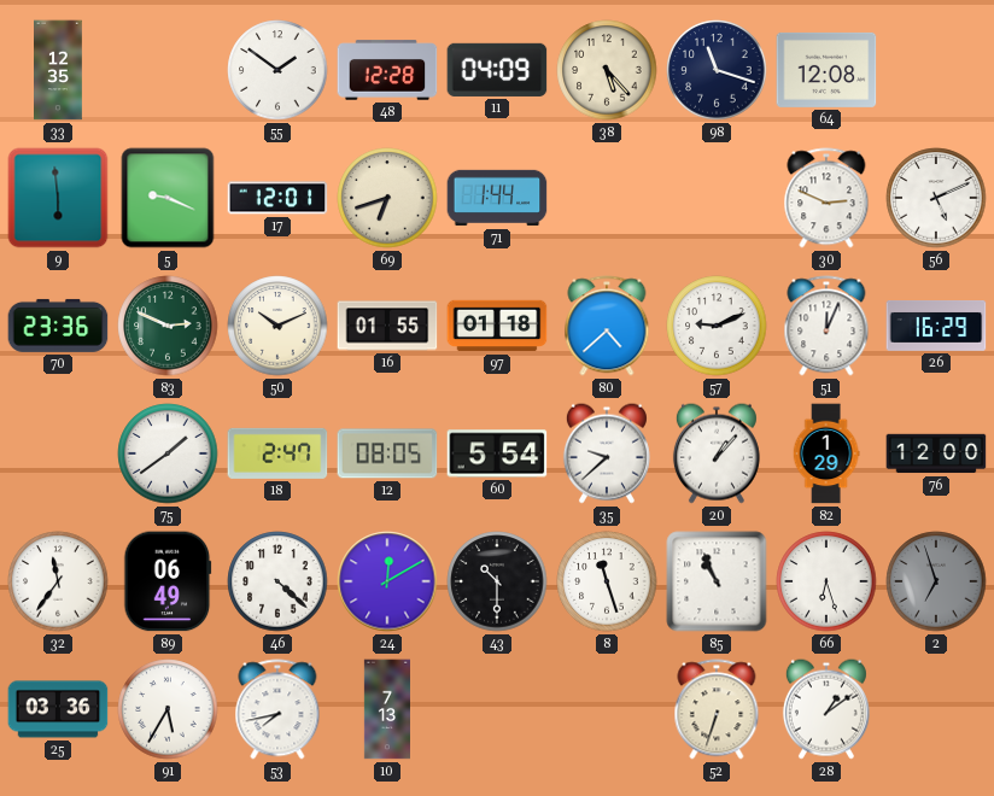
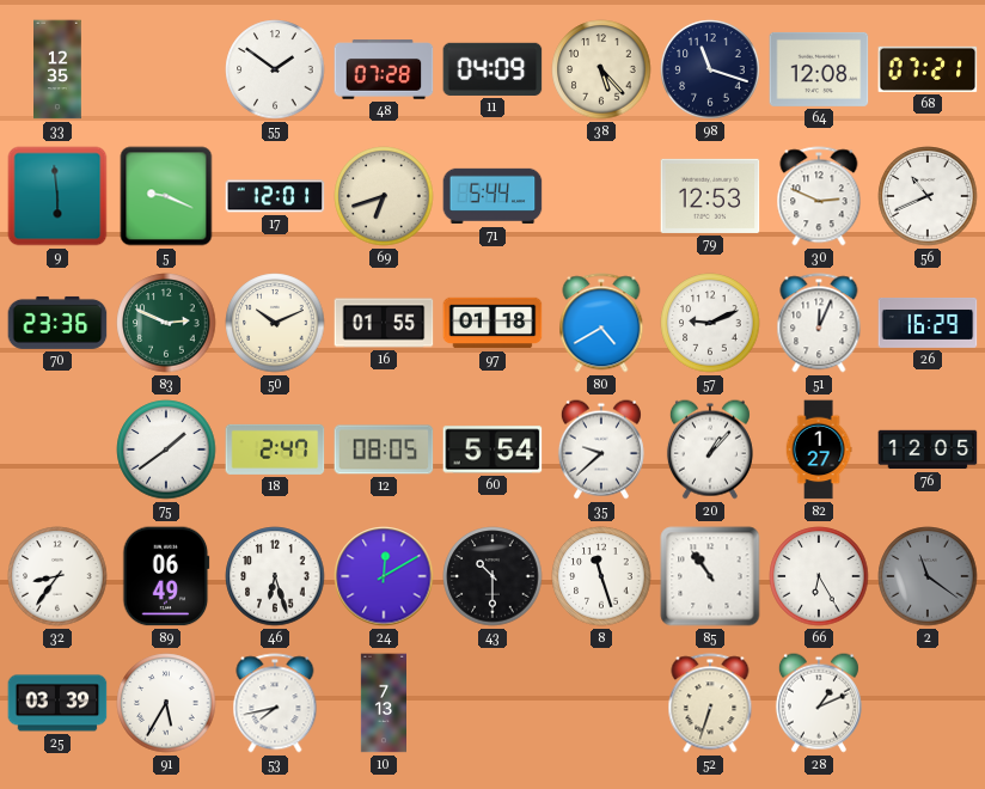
48: 12:28 -> 07:28
68: none -> 07:21
71: 1:44 -> 5:44
79: none -> 12:53
56: 5:11 -> 10:41
80: 4:38 -> 4:40
82: 1:29 -> 1:27
76: 12:00 -> 12:05
32: 11:36 -> 8:36
46: 4:22 -> 6:27
85: 10:56 -> 10:54
66: 6:27 -> 6:25
2: 6:57 -> 11:21
25: 03:36 -> 03:39
28: 1:09 -> 1:11
